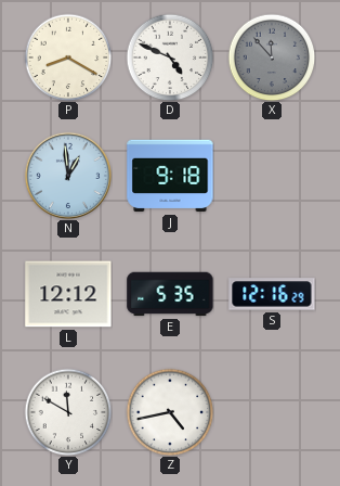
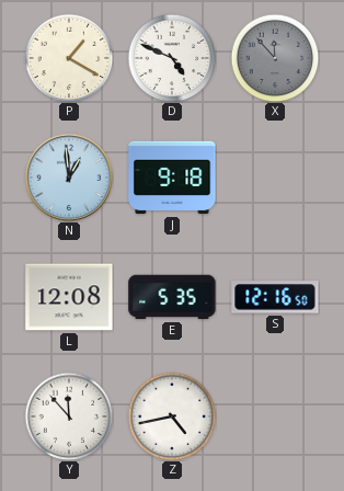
P: 8:20 -> 1:20
L: 12:12 -> 12:08
S: 12:16:29 -> 12:16:50
Y: 11:50 -> 11:53
